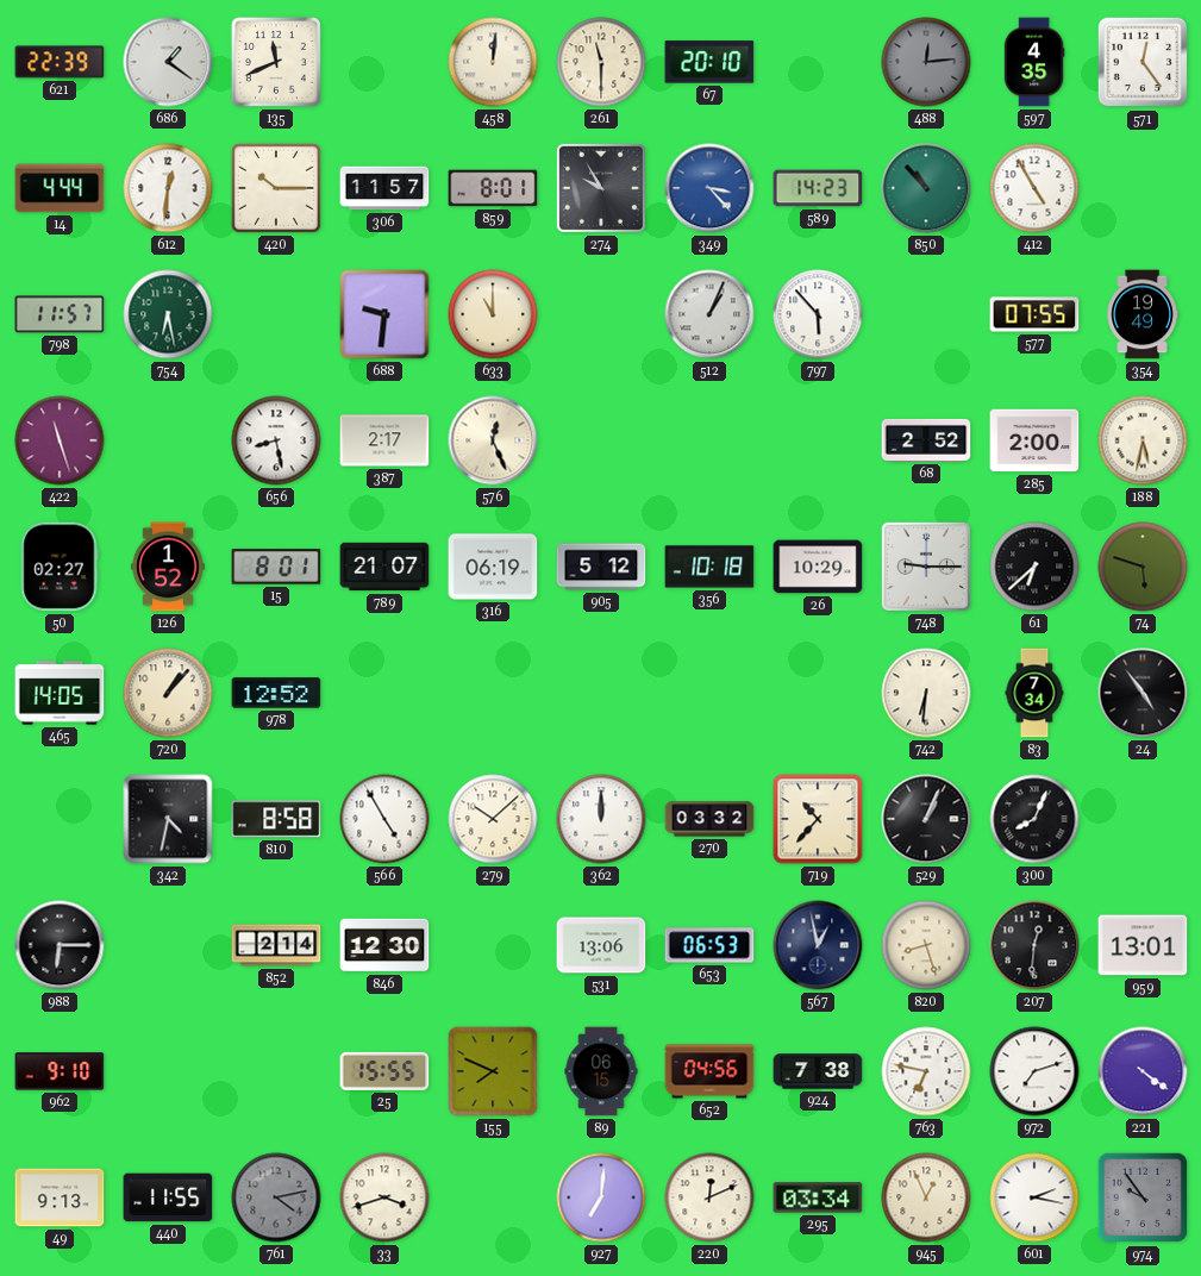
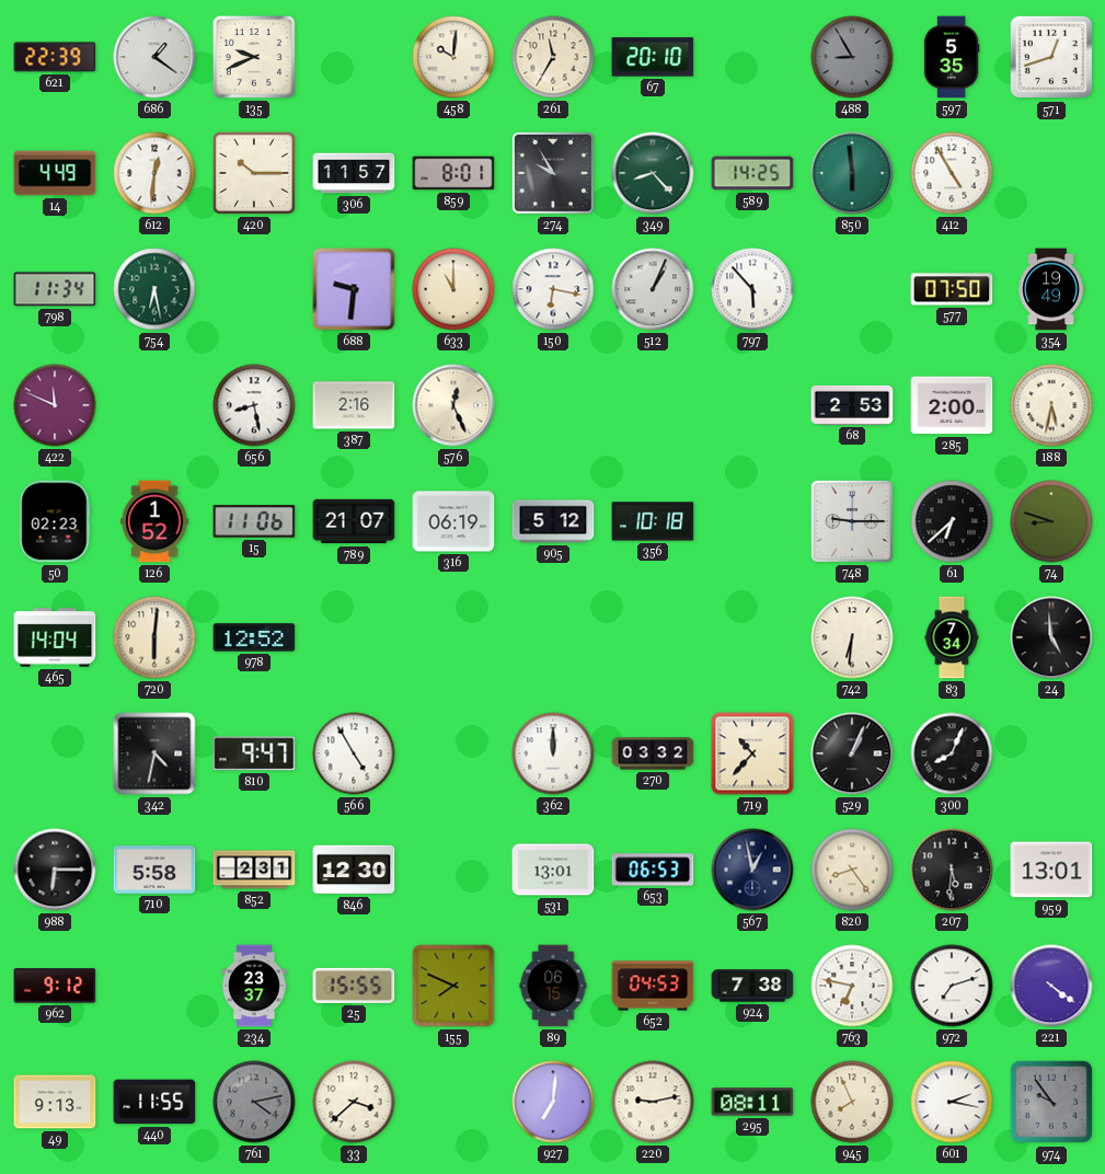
135: 11:41 -> 9:41
458: 12:01 -> 10:01
261: 11:30 -> 11:35
488: 12:14 -> 8:55
597: 4:35 -> 5:35
571: 12:24 -> 12:42
14: 4:44 -> 4:49
349: 3:23 -> 8:23
349 dial: blue -> green
589: 14:23 -> 14:25
850: 10:53 -> 5:59
798: 11:57 -> 11:34
150: none -> 6:17
577: 07:55 -> 07:50
422: 11:27 -> 11:49
387: 2:17 -> 2:16
68: 2:52 -> 2:53
50: 02:27 -> 02:23
15: 8:01 -> 11:06
26: 10:29 -> none
74: 5:48 -> 8:48
465: 14:05 -> 14:04
720: 1:07 -> 6:01
24: 4:54 -> 4:59
810: 8:58 -> 9:47
279: 10:08 -> none
710: none -> 5:58
852: 2:14 -> 2:31
531: 13:06 -> 13:01
820: 8:27 -> 8:24
207: 12:31 -> 5:31
962: 9:10 -> 9:12
234: none -> 23:37
652: 04:56 -> 04:53
33: 3:42 -> 3:38
220: 12:11 -> 9:13
295: 03:34 -> 08:11
945: 12:56 -> 7:56
